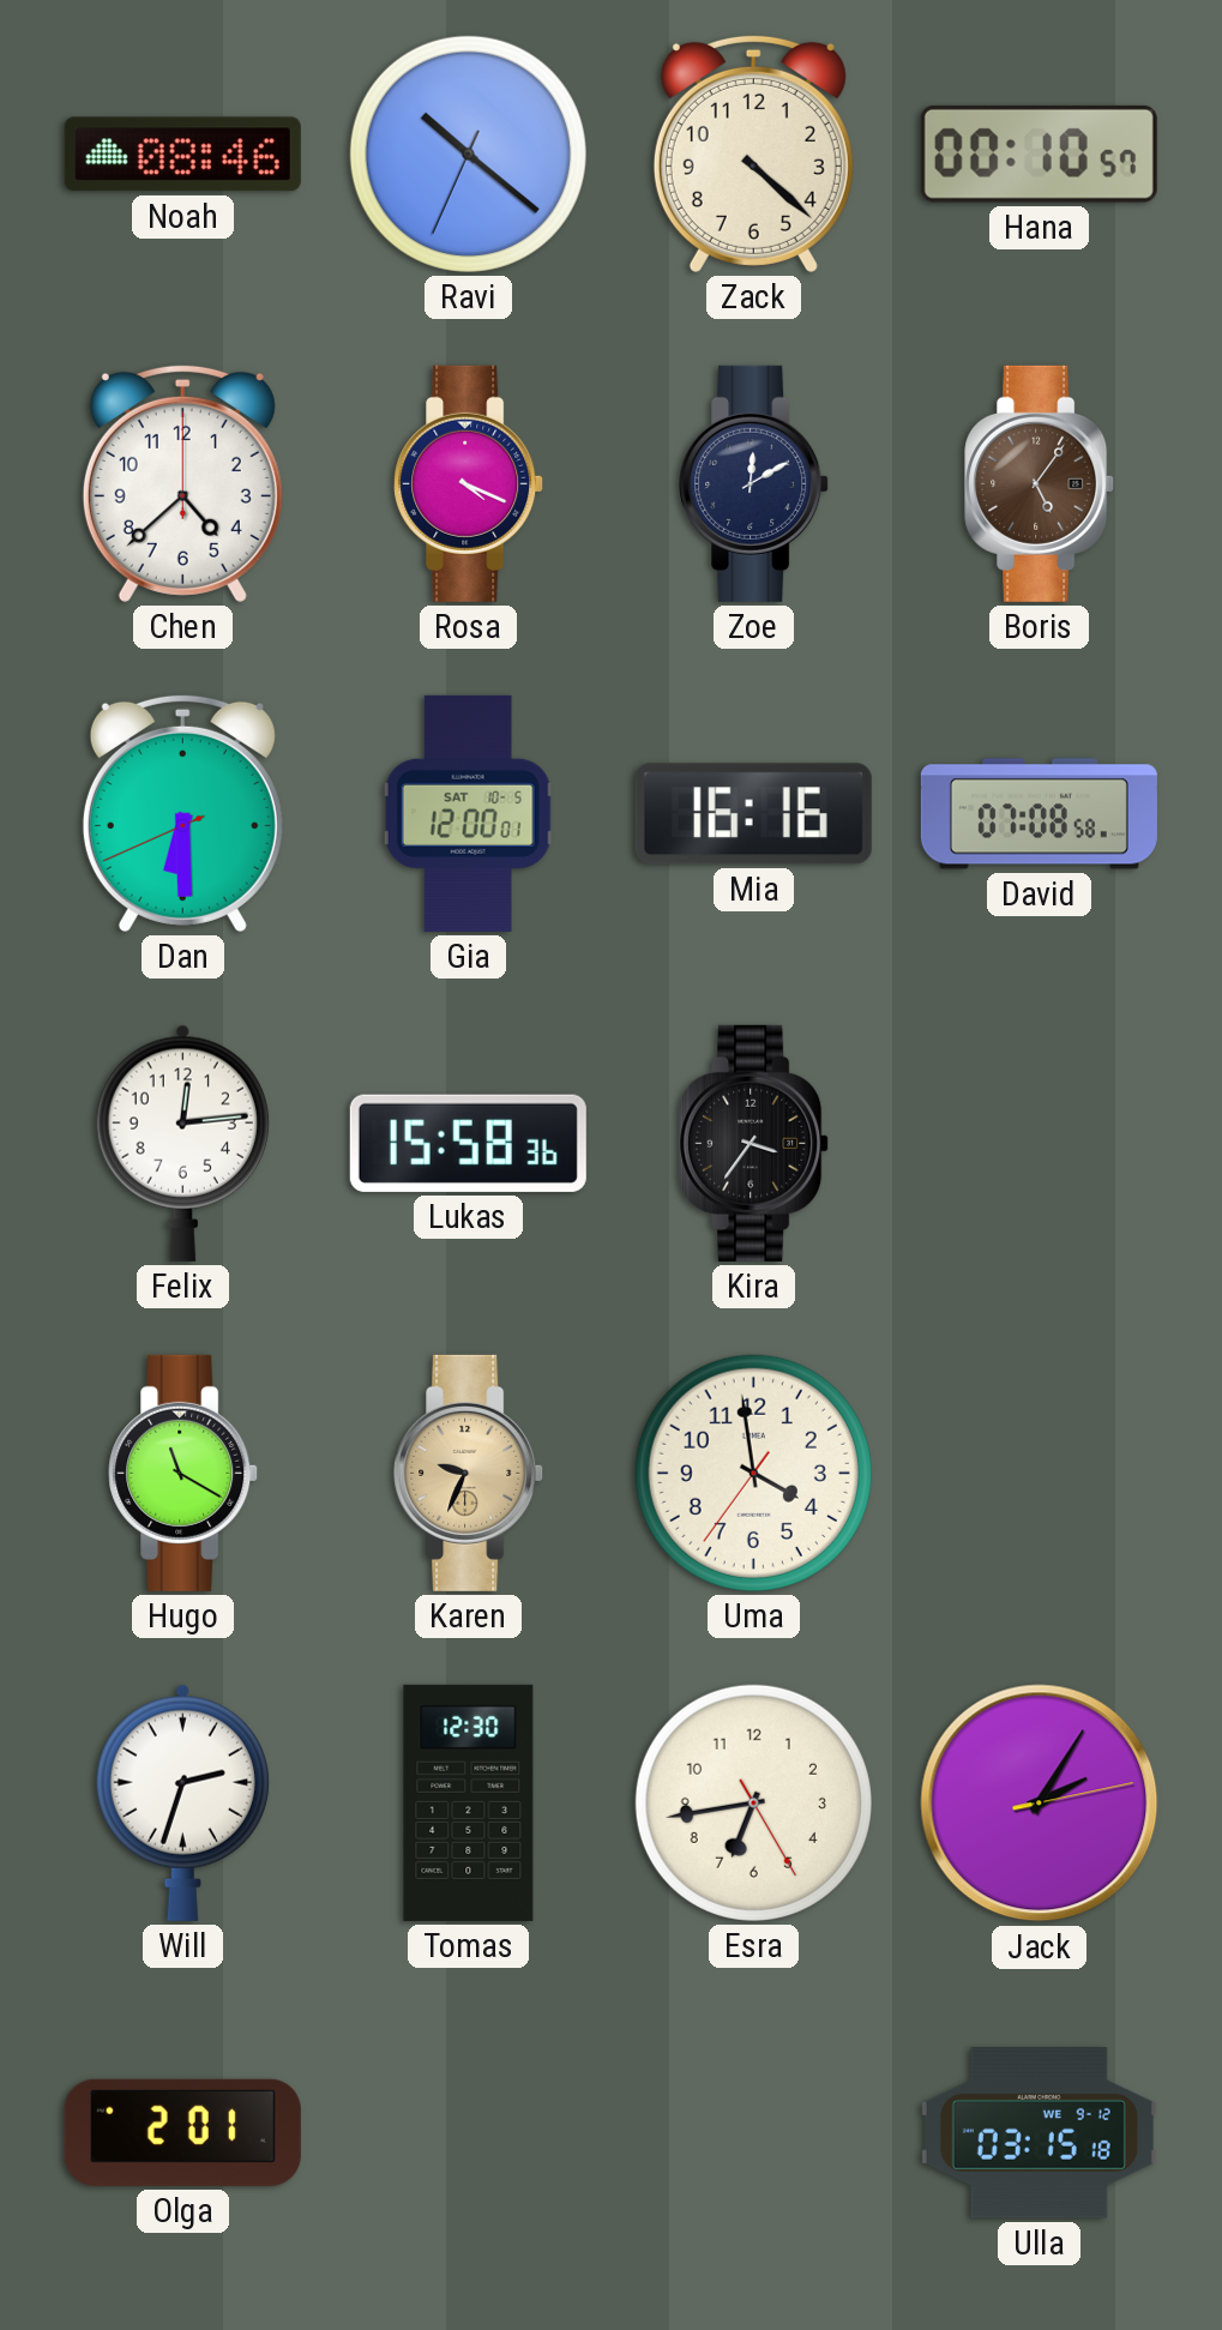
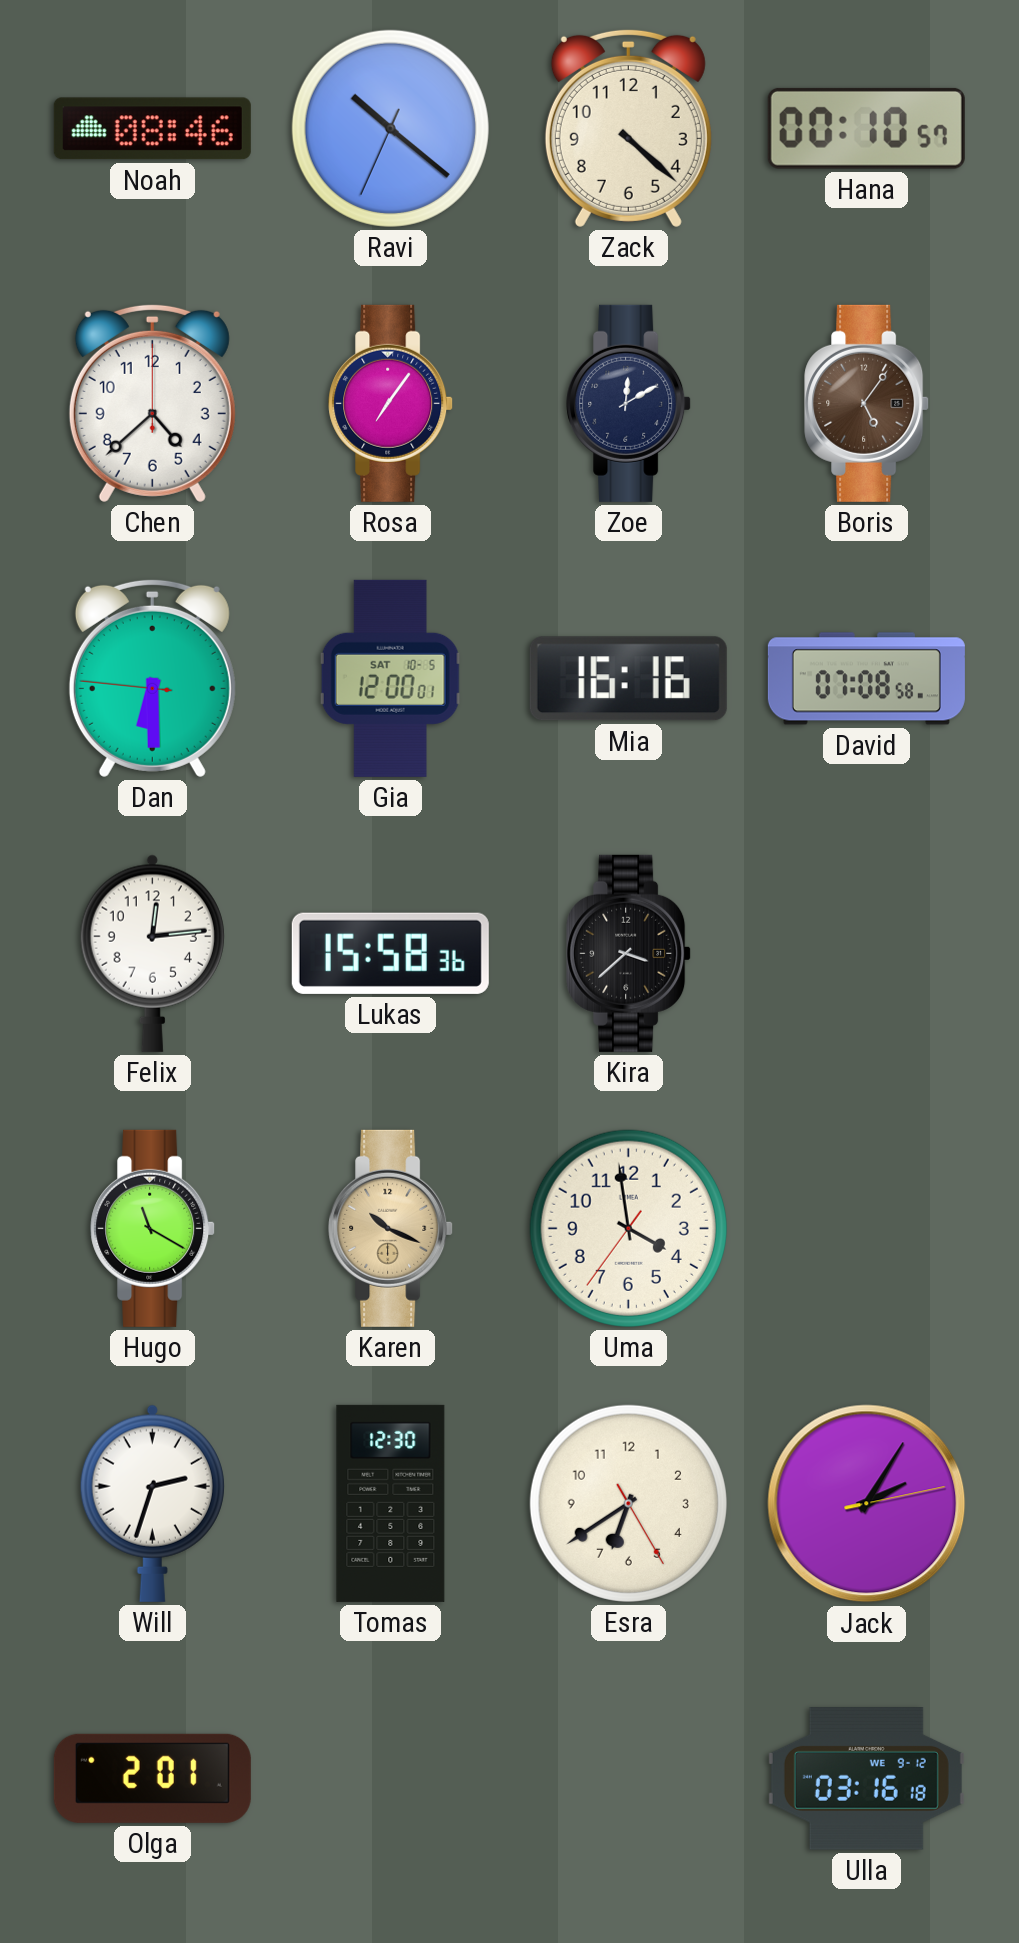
Rosa: 4:19 -> 7:06
Dan: 6:29:41 -> 6:29:46
Kira: 3:36 -> 3:38
Karen: 9:34 -> 10:19
Esra: 6:43 -> 6:39
Ulla: 03:15 -> 03:16
